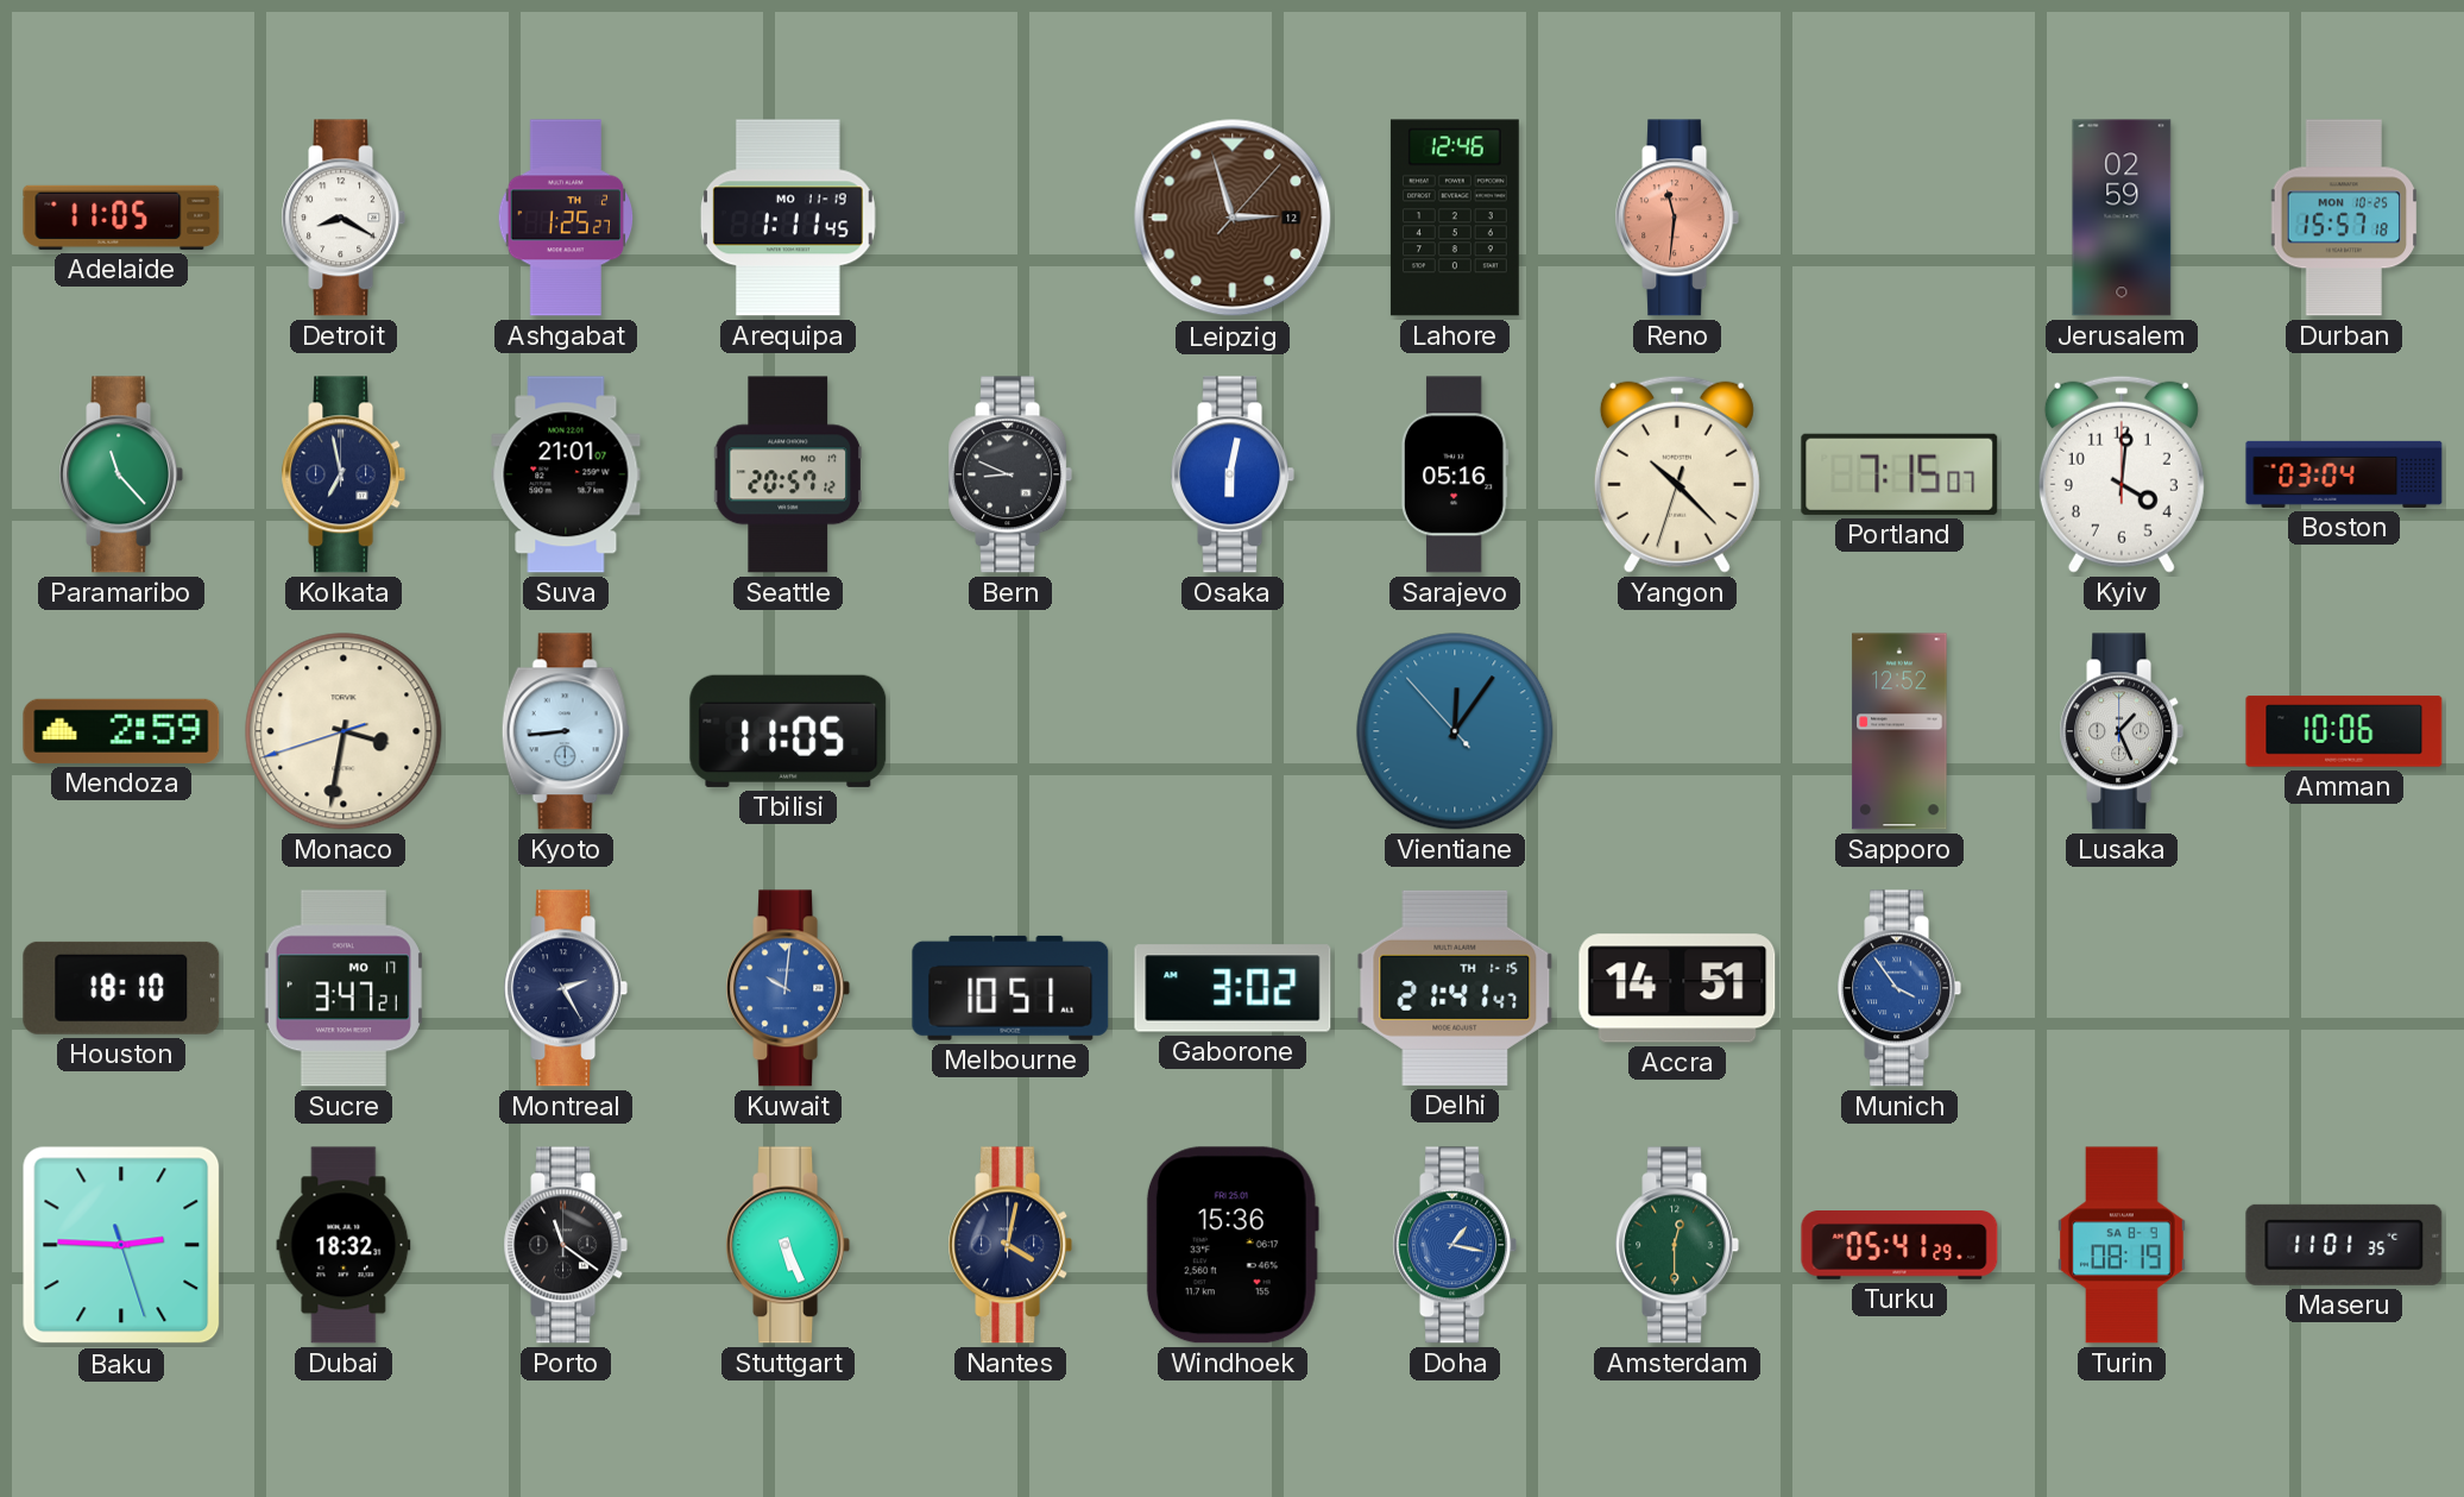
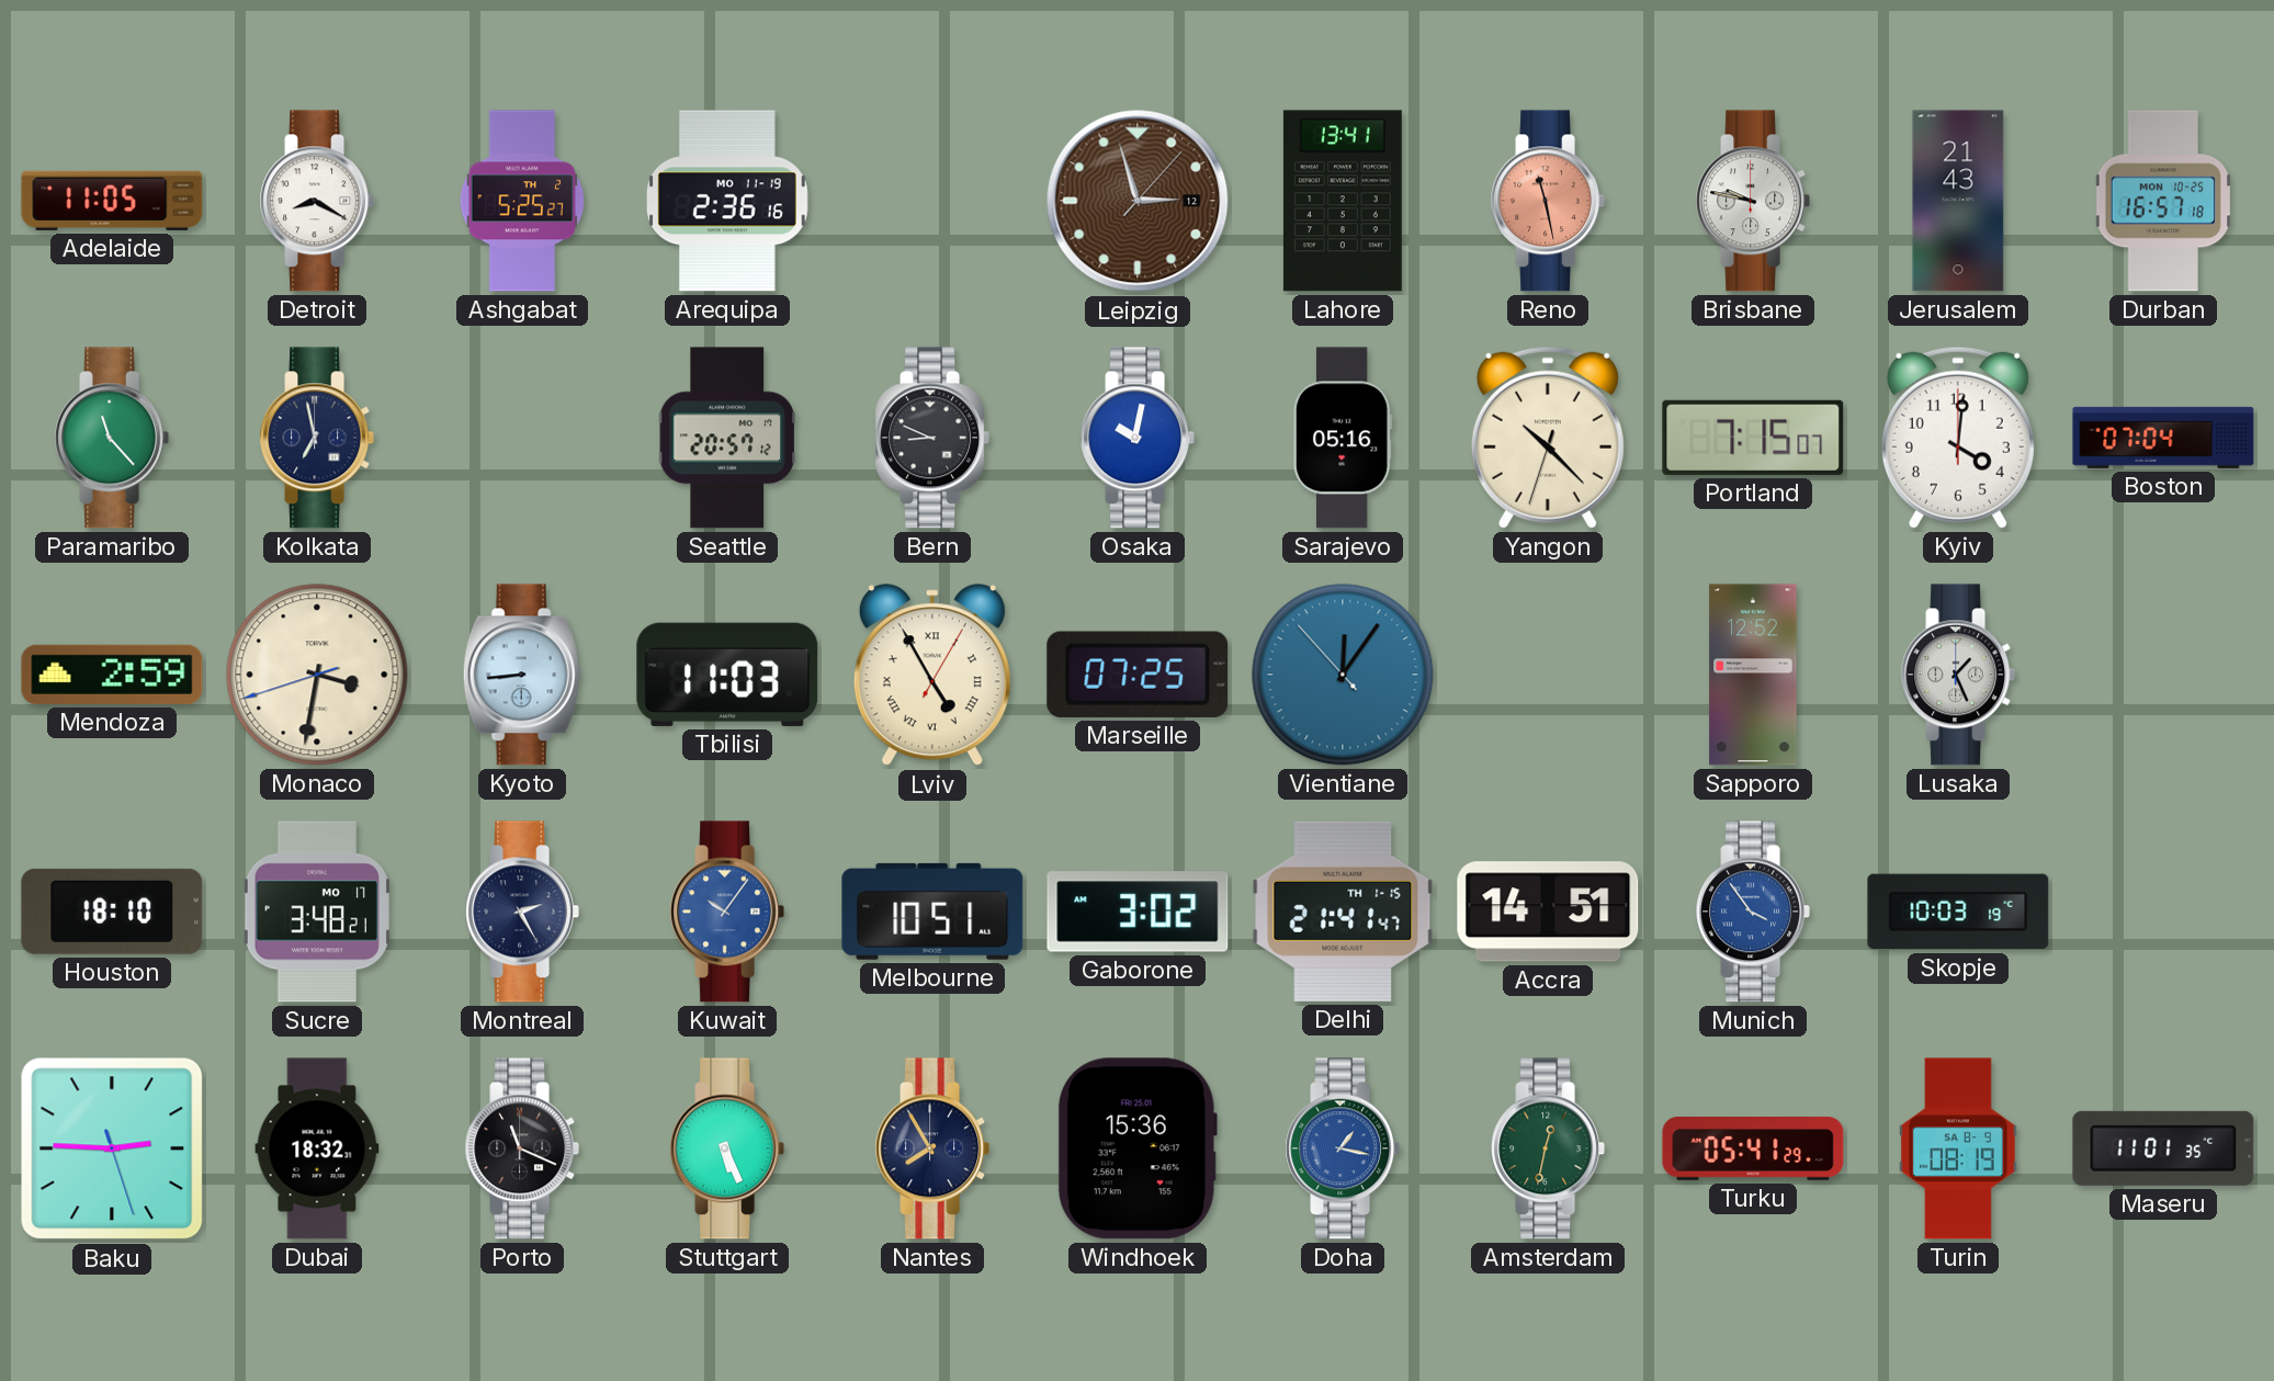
Ashgabat: 1:25 -> 5:25
Arequipa: 1:11 -> 2:36
Lahore: 12:46 -> 13:41
Reno: 11:31 -> 11:28
Brisbane: none -> 9:47
Jerusalem: 02:59 -> 21:43
Durban: 15:57 -> 16:57
Suva: 21:01 -> none
Osaka: 6:02 -> 10:02
Boston: 03:04 -> 07:04
Tbilisi: 11:05 -> 11:03
Lviv: none -> 4:55
Marseille: none -> 07:25
Amman: 10:06 -> none
Sucre: 3:47 -> 3:48
Kuwait: 10:01 -> 10:06
Skopje: none -> 10:03
Porto: 11:21 -> 11:19
Nantes: 4:02 -> 7:55
Amsterdam: 12:30 -> 12:32
